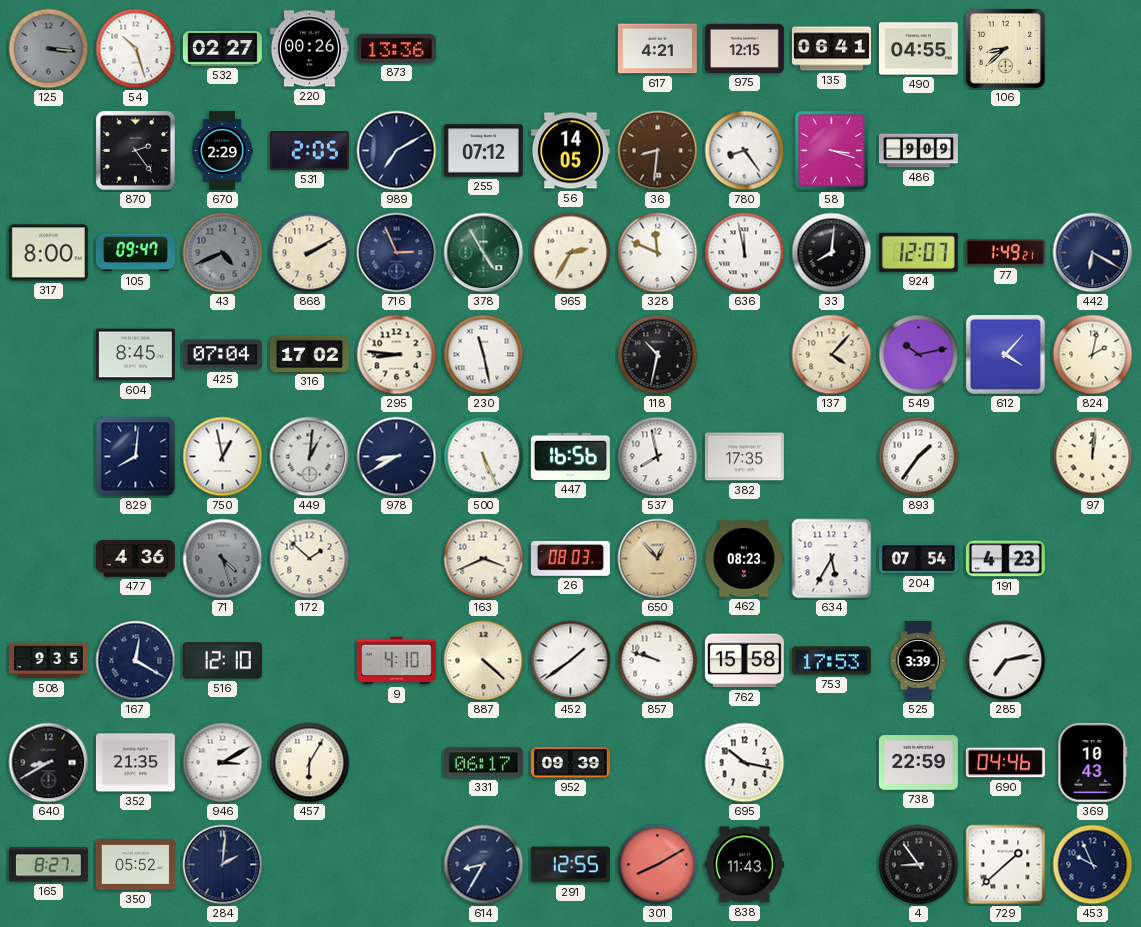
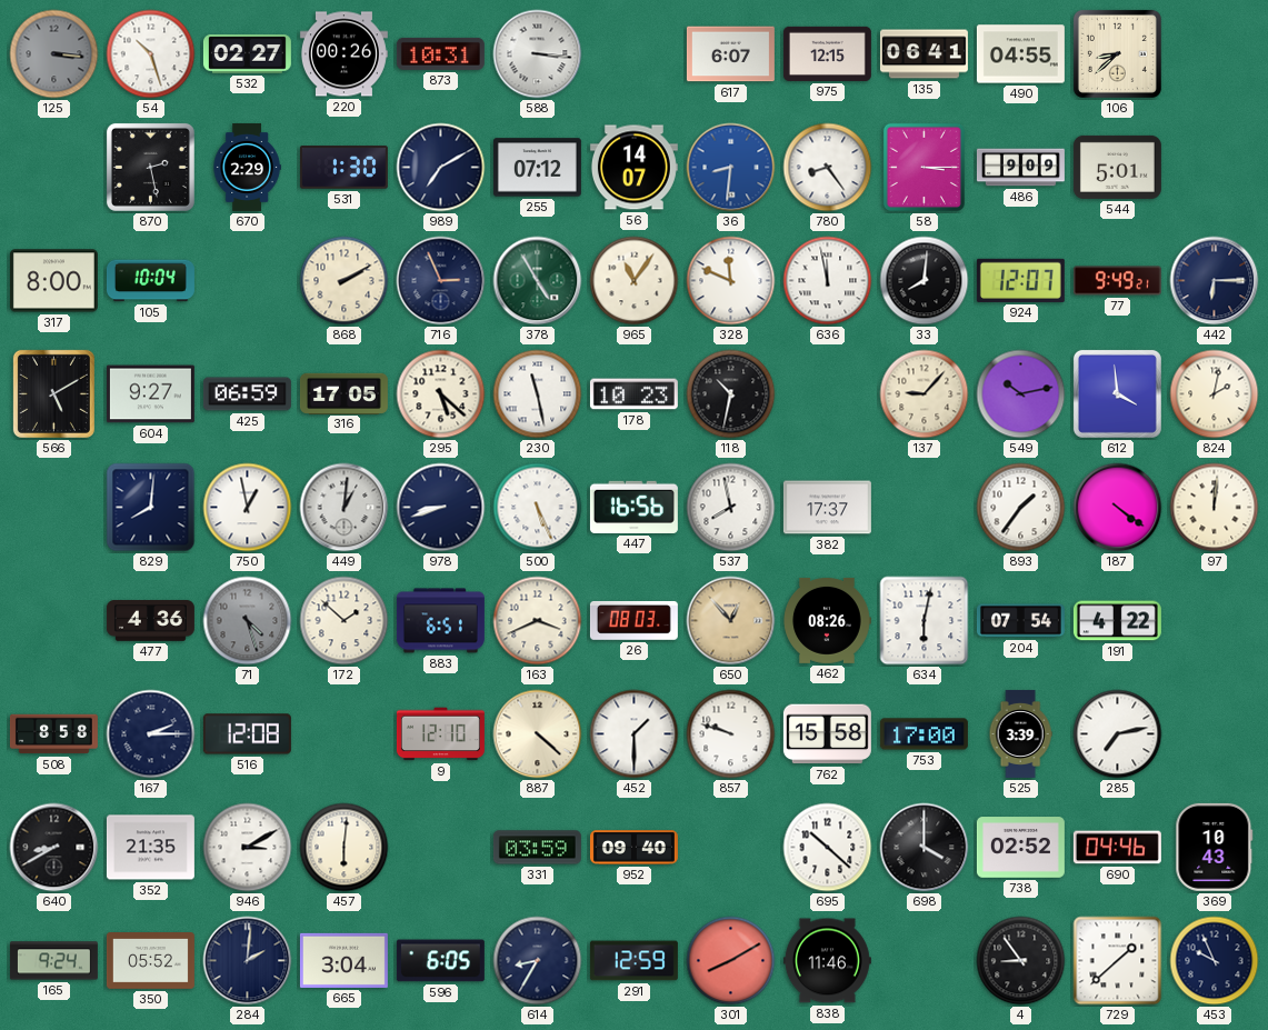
873: 13:36 -> 10:31
588: none -> 3:16
617: 4:21 -> 6:07
870: 2:24 -> 2:28
531: 2:05 -> 1:30
56: 14:05 -> 14:07
36 dial: brown -> blue
58: 3:18 -> 3:15
544: none -> 5:01
105: 09:47 -> 10:04
43: 4:41 -> none
965: 2:35 -> 11:06
77: 1:49 -> 9:49
442: 6:20 -> 6:15
566: none -> 5:10
604: 8:45 -> 9:27
425: 07:04 -> 06:59
316: 17:02 -> 17:05
295: 8:46 -> 5:22
178: none -> 10:23
137: 4:07 -> 9:07
612: 4:07 -> 3:59
978: 8:40 -> 8:42
382: 17:35 -> 17:37
187: none -> 4:21
883: none -> 6:51
462: 08:23 -> 08:26
634: 5:35 -> 6:02
191: 4:23 -> 4:22
508: 9:35 -> 8:58
167: 12:20 -> 2:15
516: 12:10 -> 12:08
9: 4:10 -> 12:10
452: 1:39 -> 1:30
753: 17:53 -> 17:00
457: 6:05 -> 6:01
331: 06:17 -> 03:59
952: 09:39 -> 09:40
695: 10:17 -> 10:22
698: none -> 4:00
738: 22:59 -> 02:52
165: 8:27 -> 9:24
665: none -> 3:04
596: none -> 6:05
291: 12:55 -> 12:59
838: 11:43 -> 11:46
